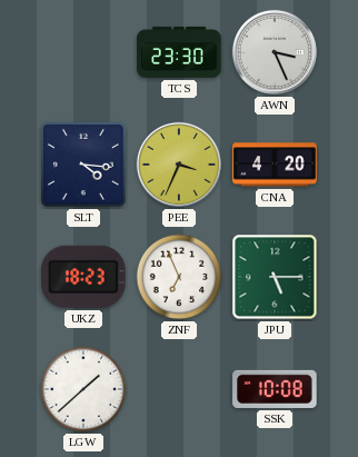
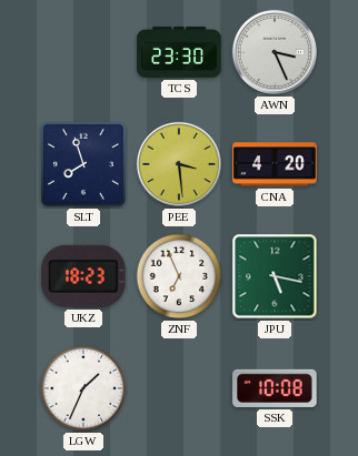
SLT: 4:16 -> 7:57
PEE: 3:34 -> 3:29
JPU: 5:15 -> 5:17
LGW: 1:38 -> 1:34
